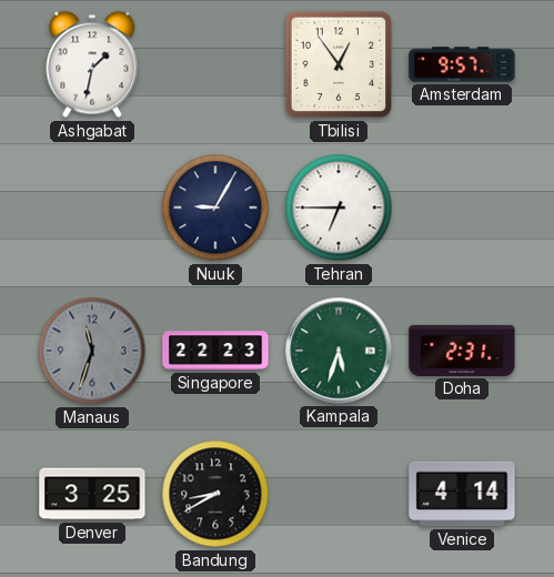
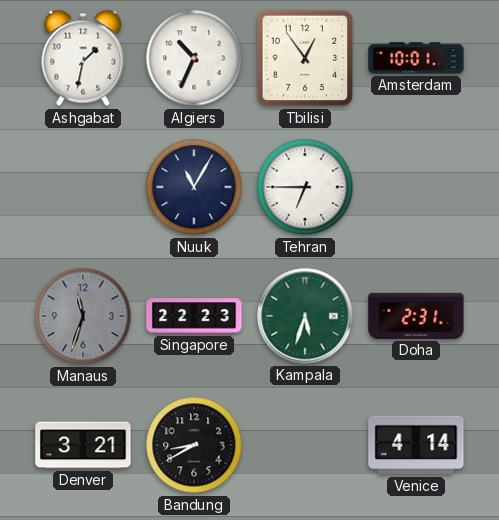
Algiers: none -> 10:34
Amsterdam: 9:57 -> 10:01
Nuuk: 9:05 -> 11:05
Denver: 3:25 -> 3:21
